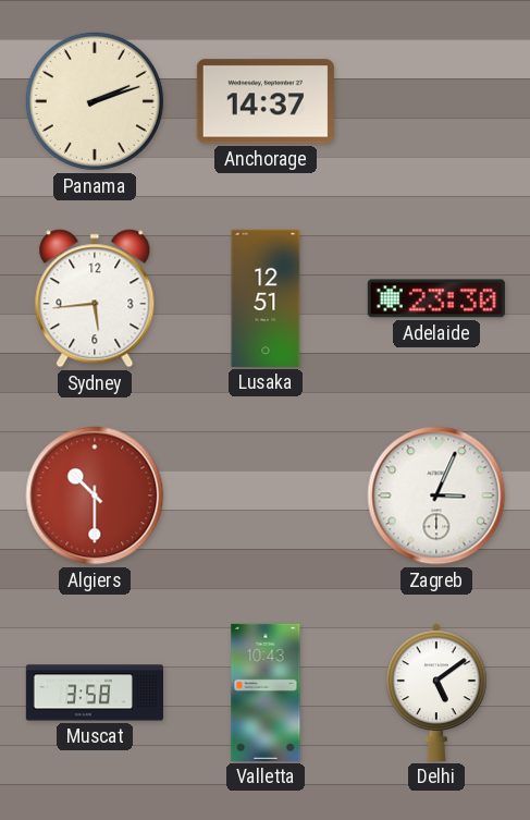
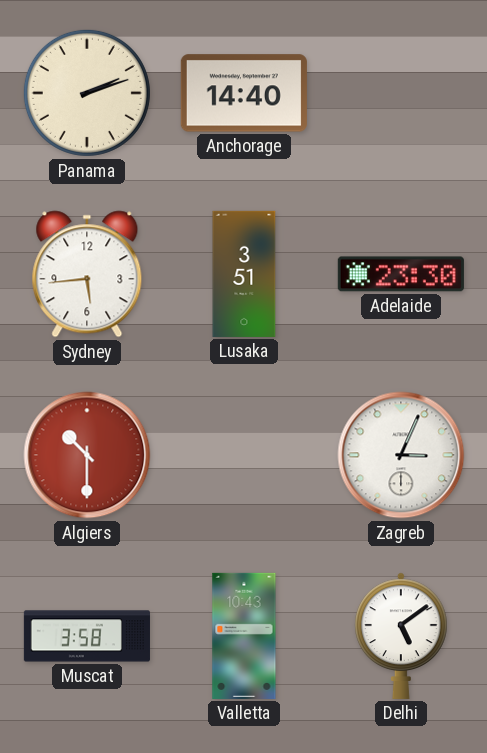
Anchorage: 14:37 -> 14:40
Lusaka: 12:51 -> 3:51
